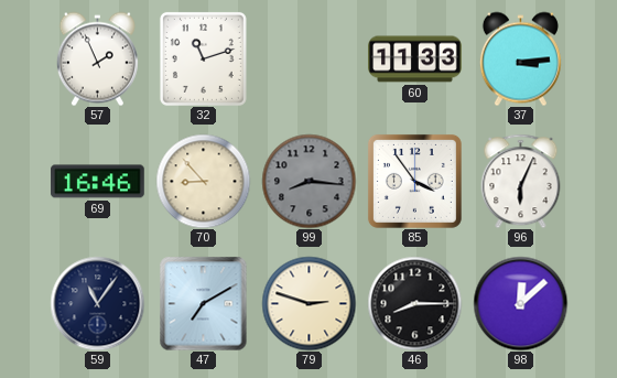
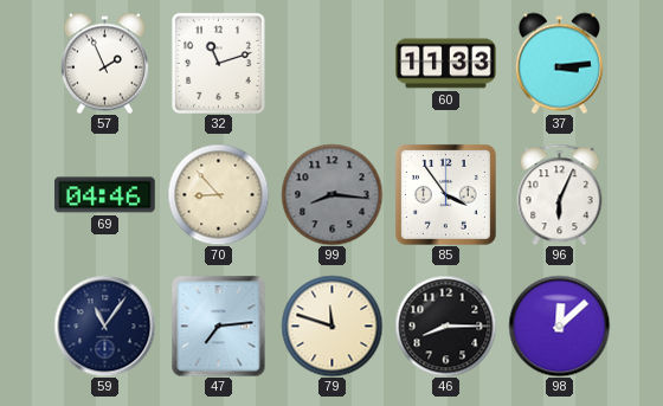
69: 16:46 -> 04:46
47: 7:10 -> 7:14
79: 2:48 -> 11:48
